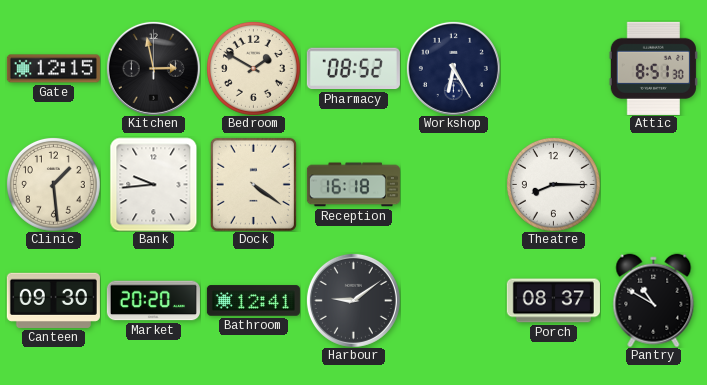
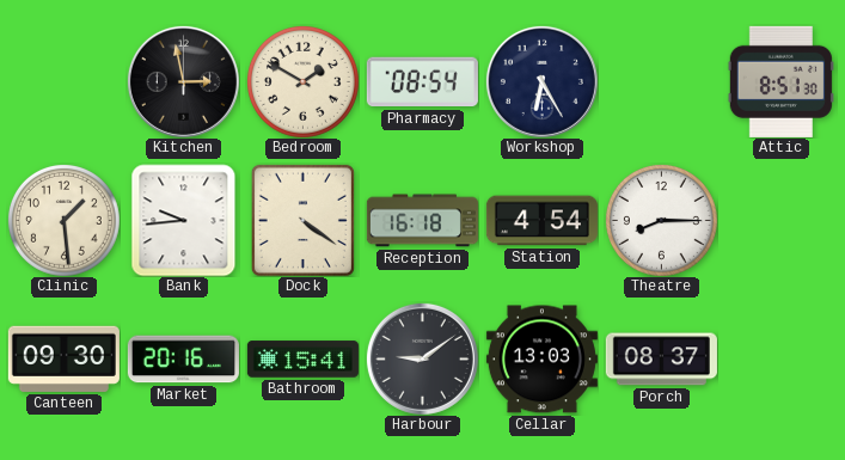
Gate: 12:15 -> none
Pharmacy: 08:52 -> 08:54
Station: none -> 4:54
Market: 20:20 -> 20:16
Bathroom: 12:41 -> 15:41
Cellar: none -> 13:03
Pantry: 10:50 -> none
